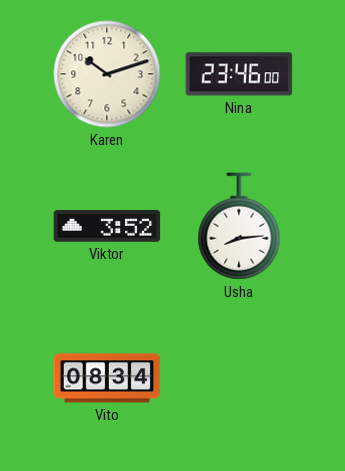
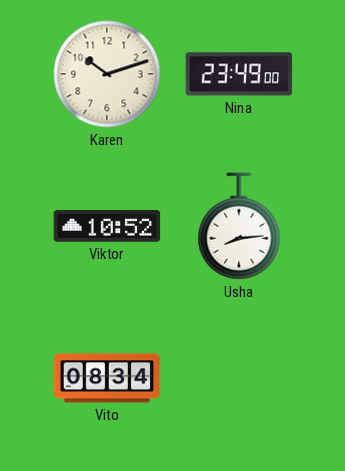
Nina: 23:46 -> 23:49
Viktor: 3:52 -> 10:52
